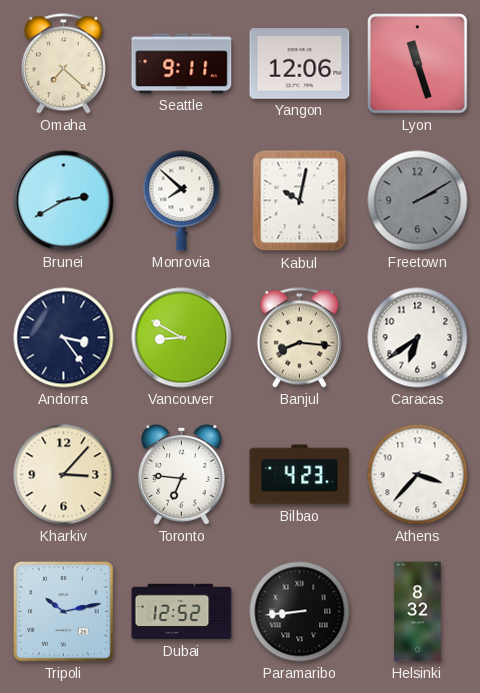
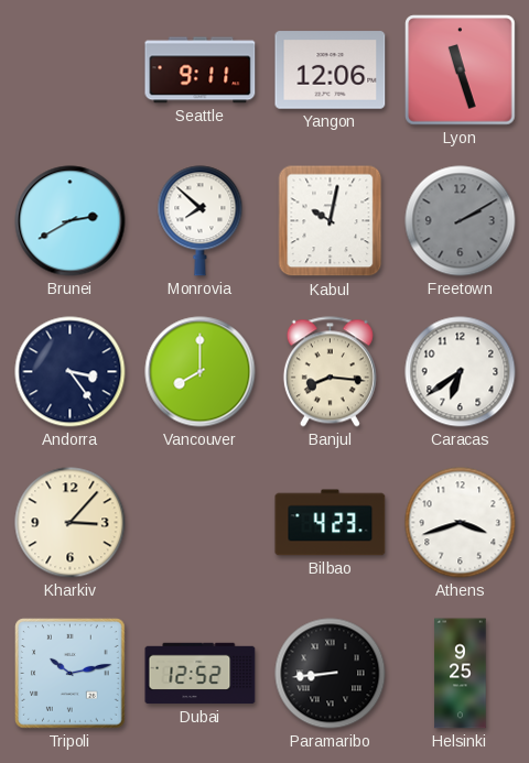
Omaha: 7:22 -> none
Vancouver: 8:50 -> 8:00
Toronto: 6:46 -> none
Athens: 3:37 -> 3:42
Helsinki: 8:32 -> 9:25
